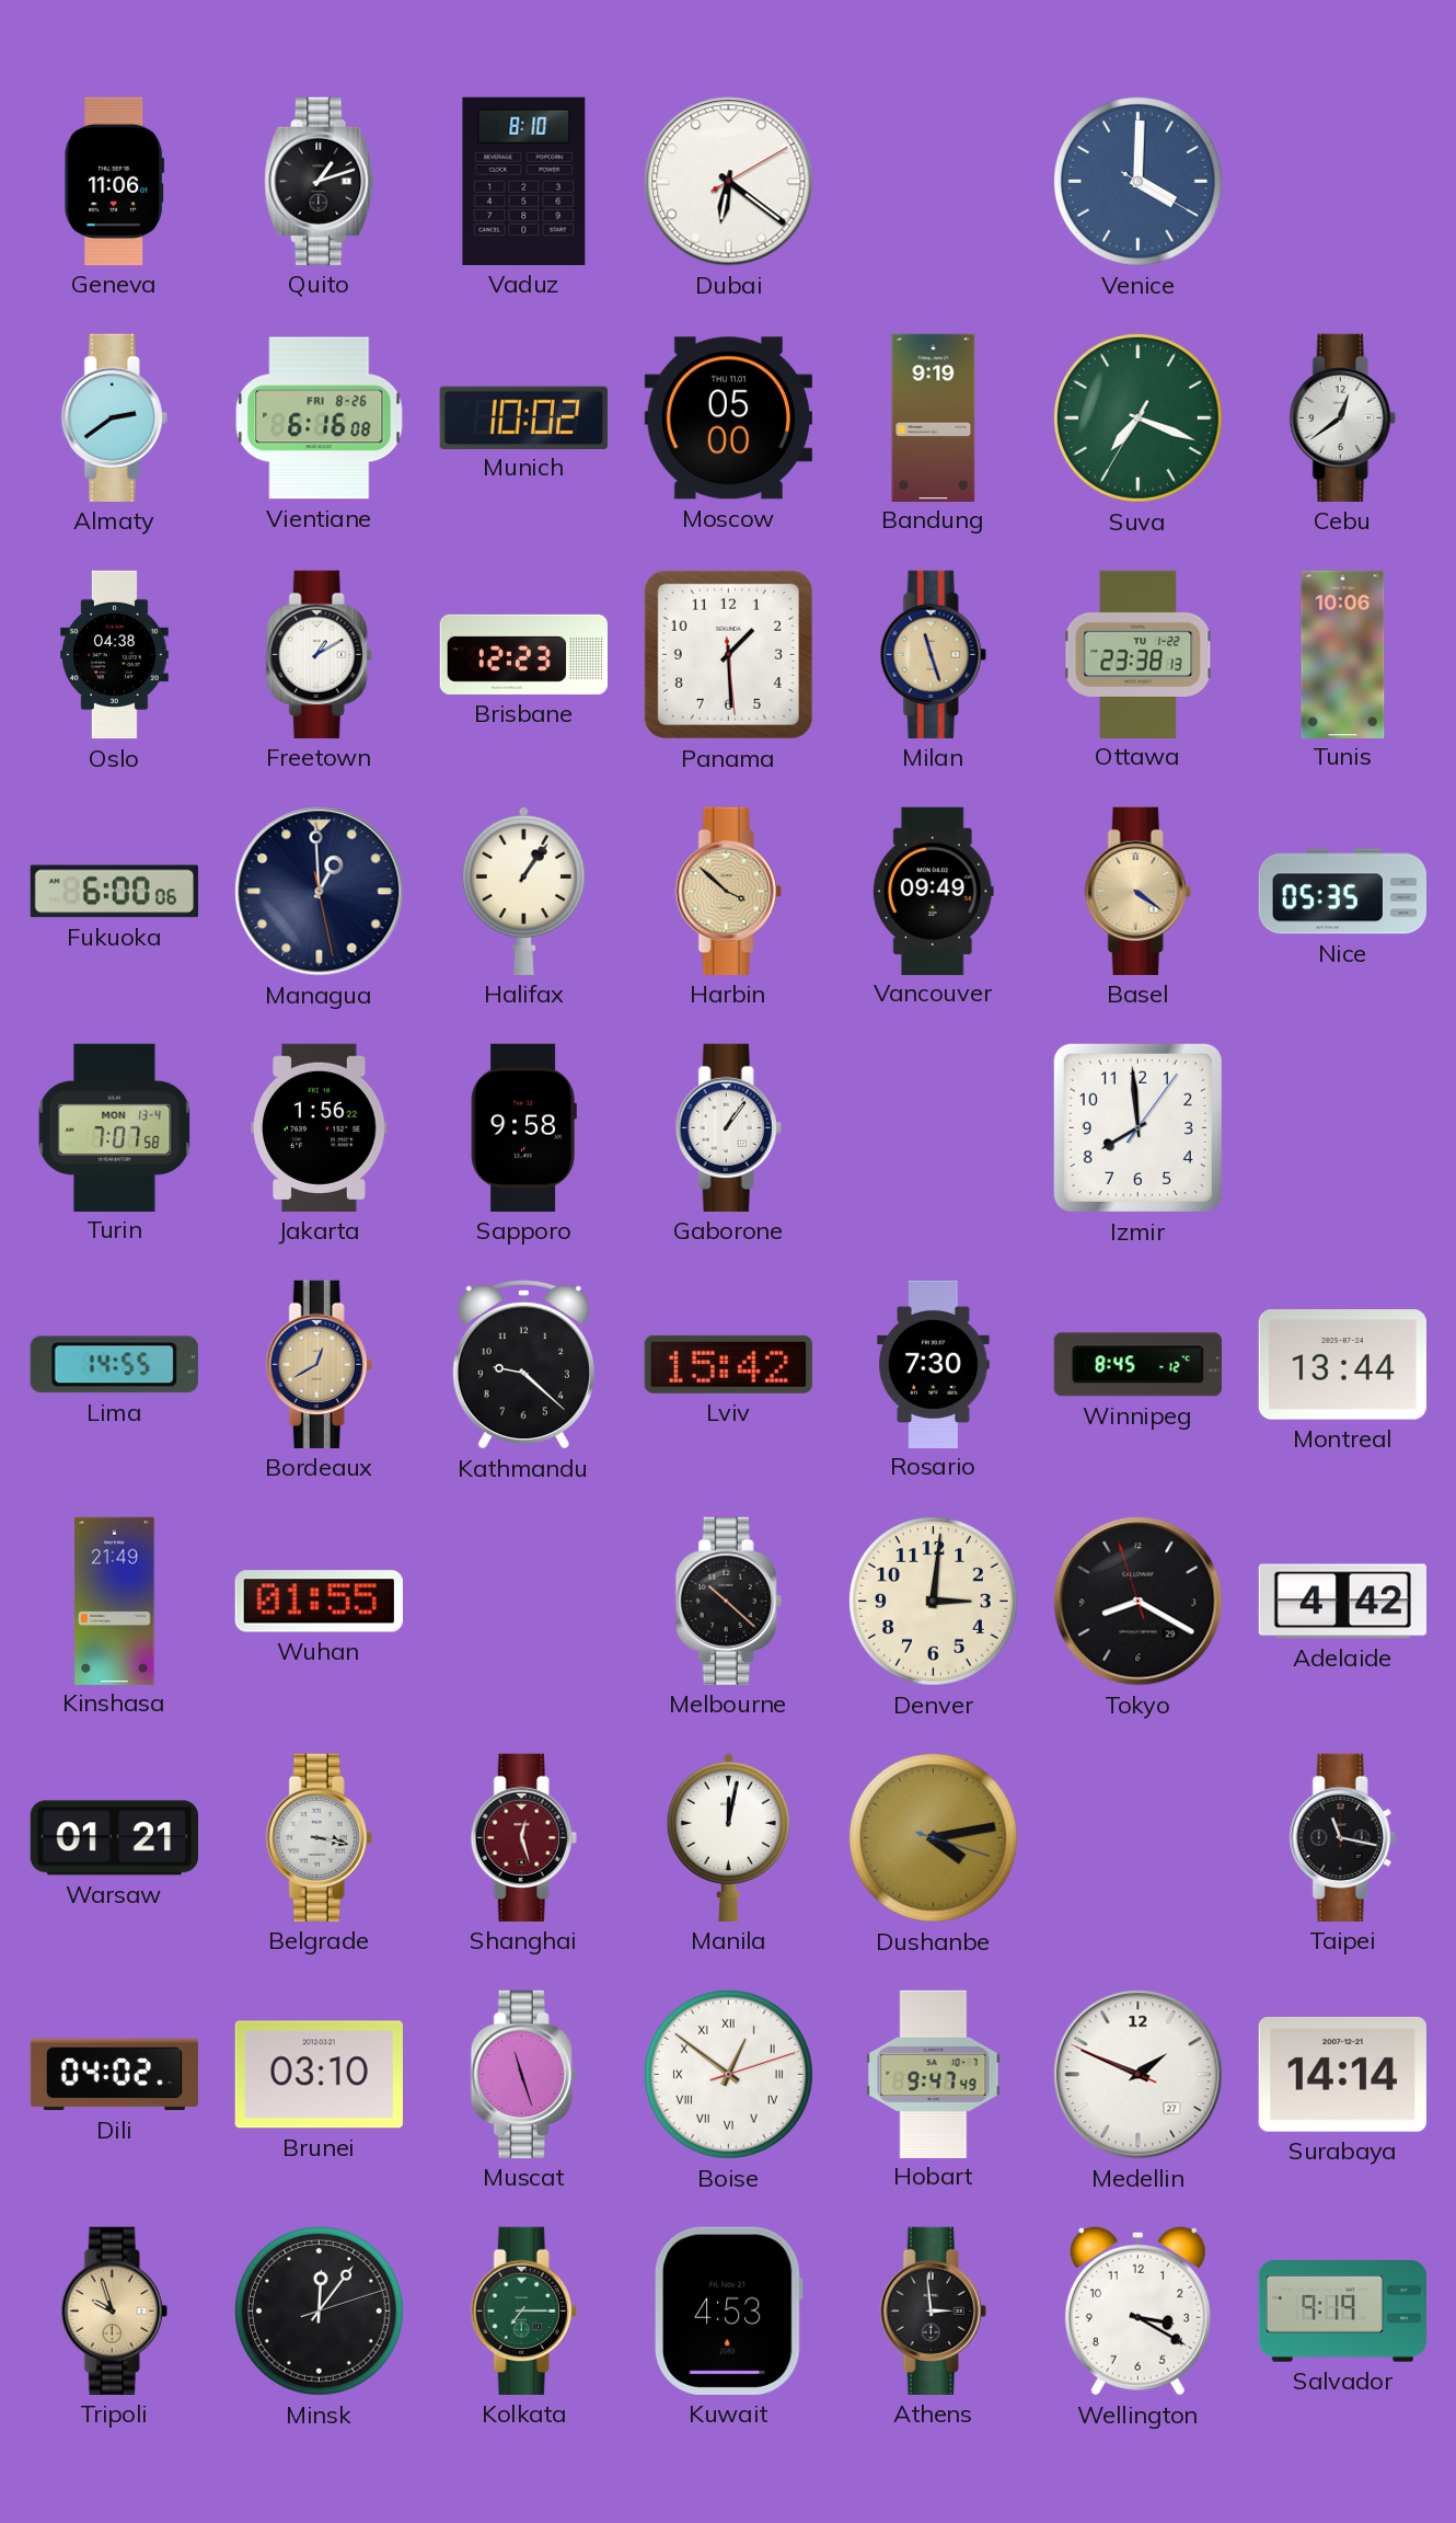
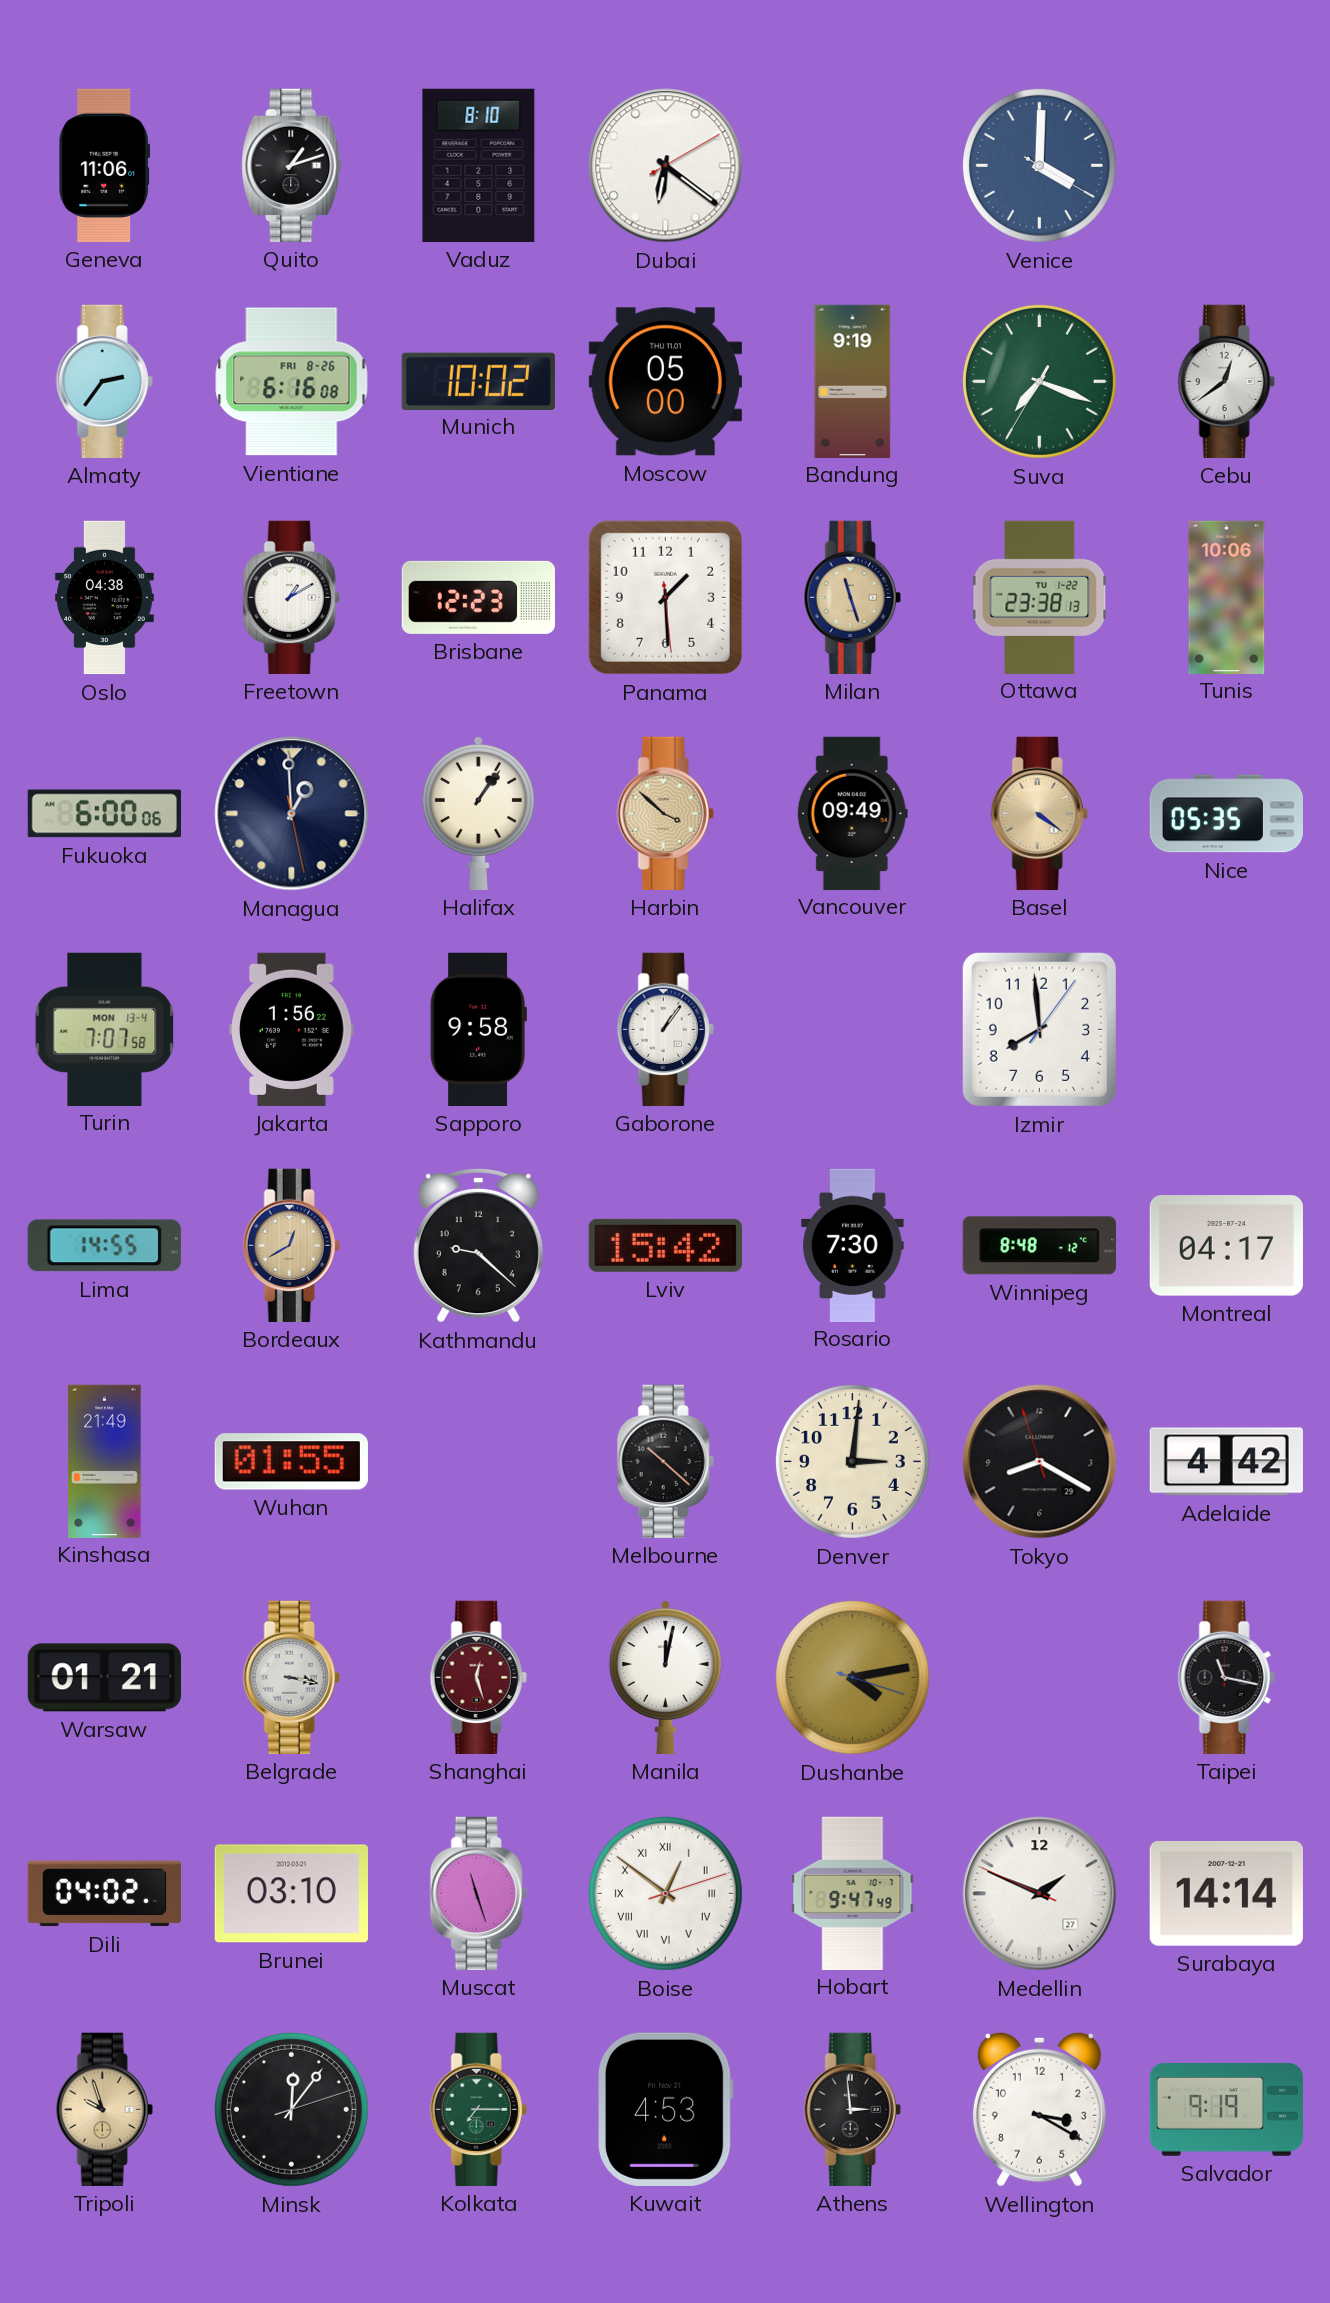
Almaty: 2:39 -> 2:36
Winnipeg: 8:45 -> 8:48
Montreal: 13:44 -> 04:17
